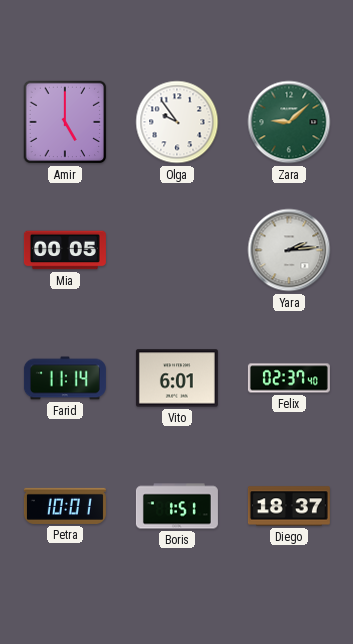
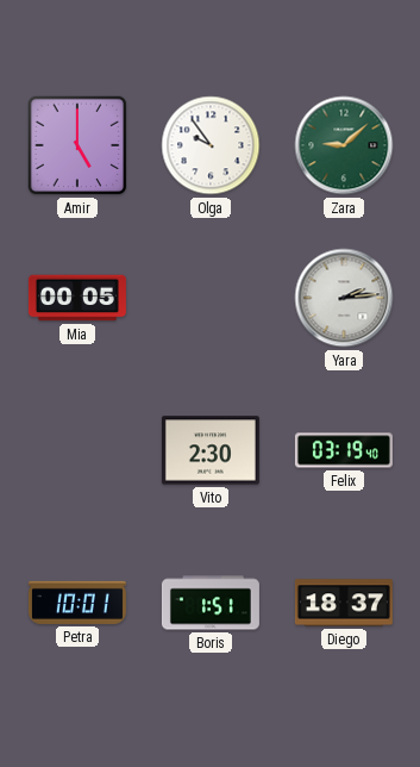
Farid: 11:14 -> none
Vito: 6:01 -> 2:30
Felix: 02:37 -> 03:19
